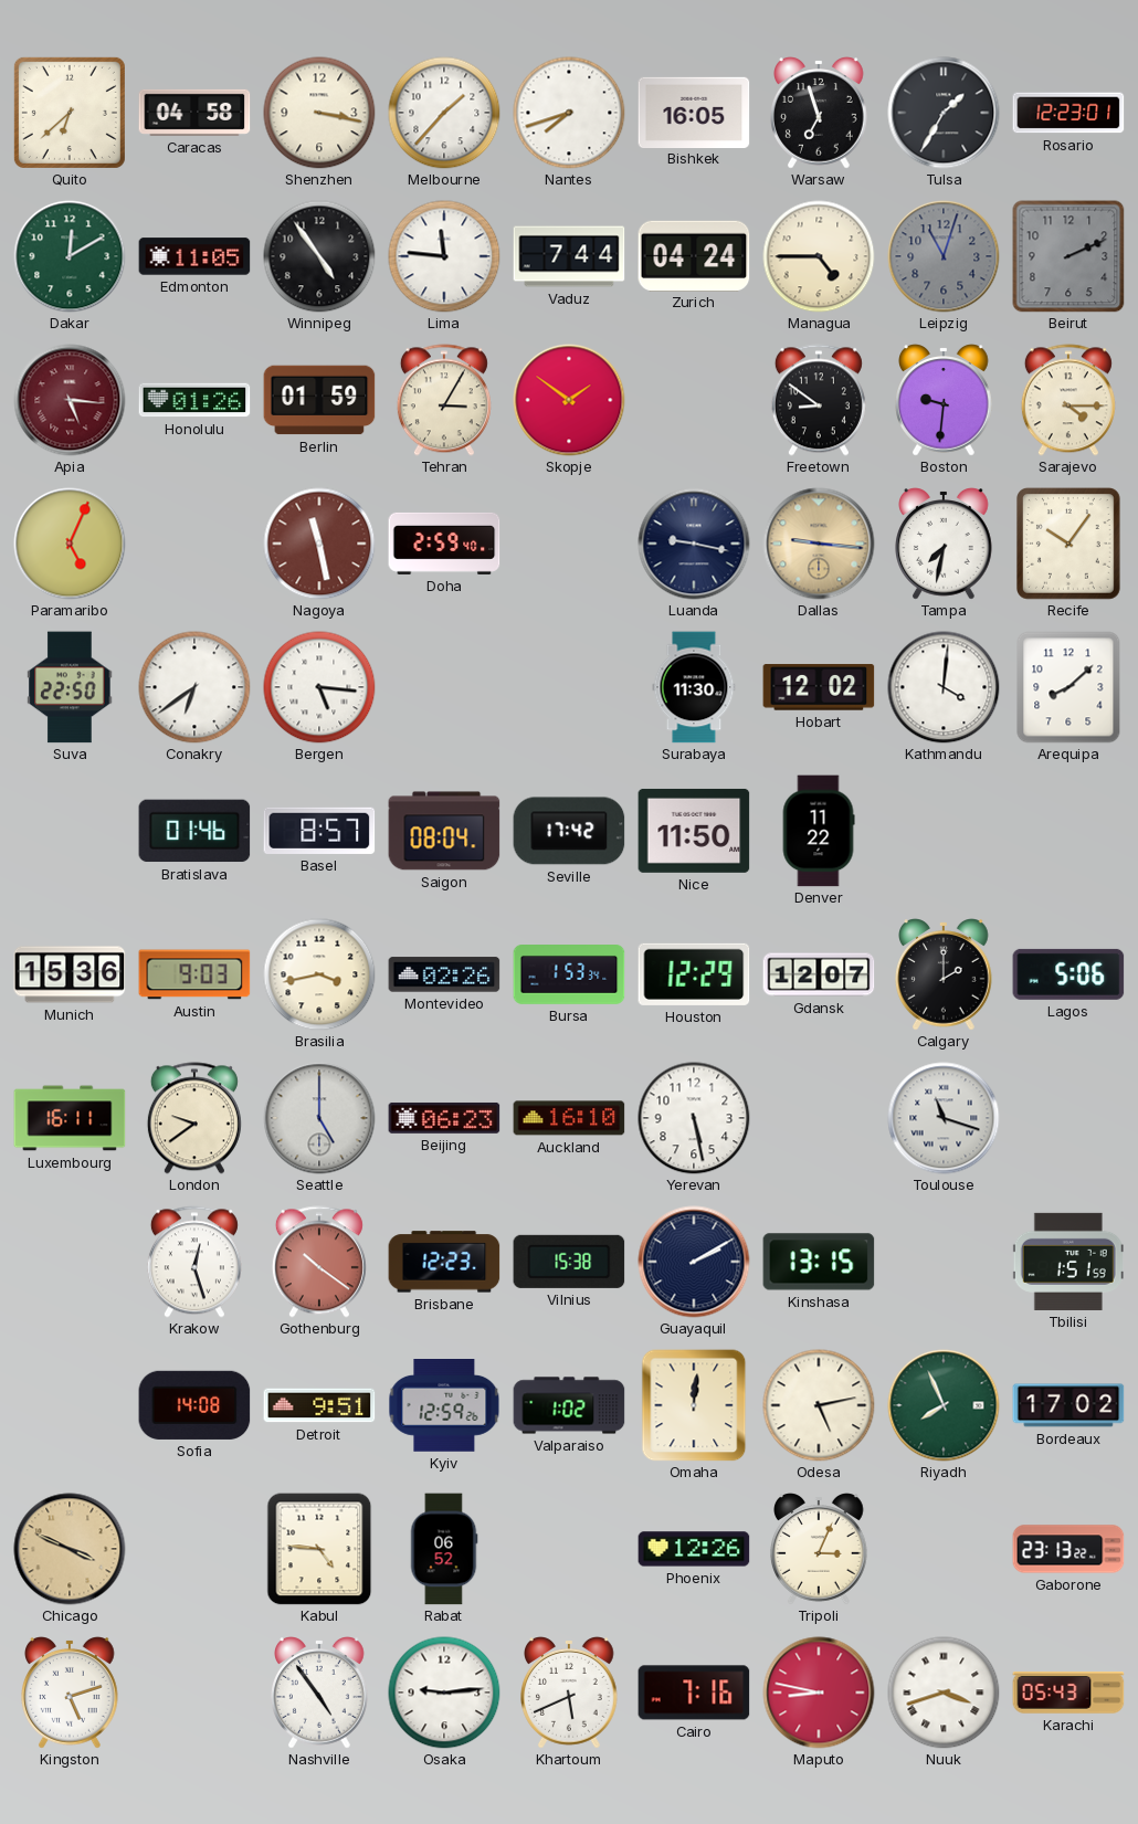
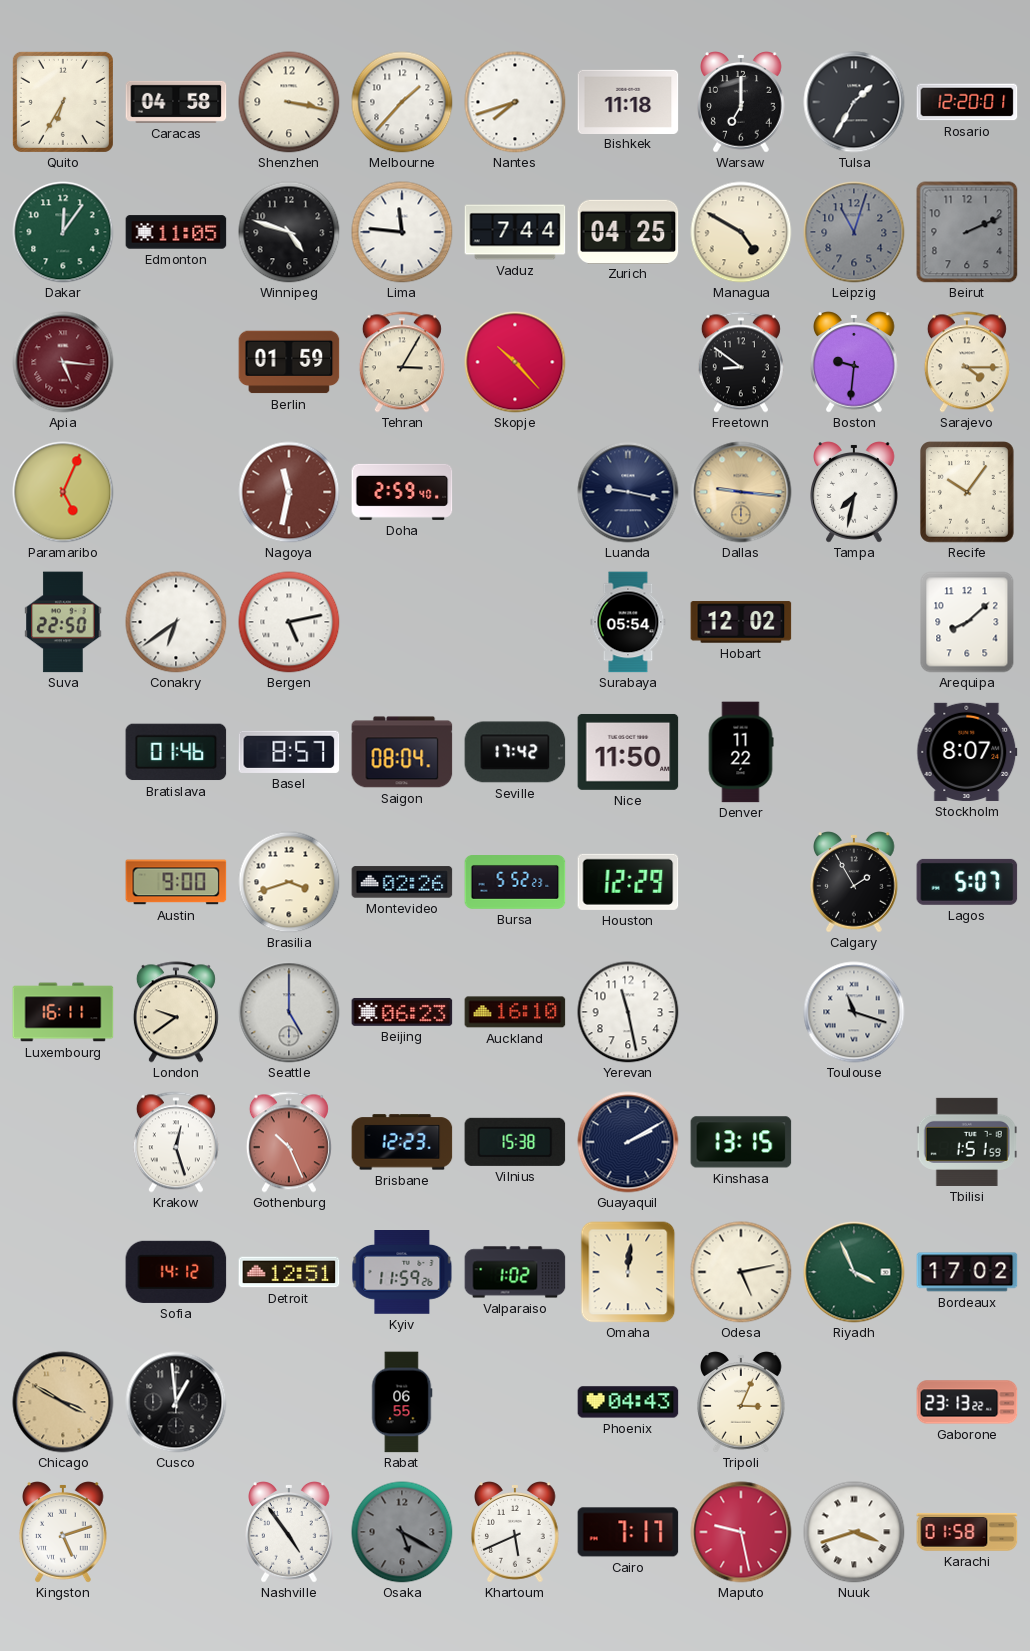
Quito: 6:38 -> 6:35
Bishkek: 16:05 -> 11:18
Warsaw: 6:57 -> 7:00
Rosario: 12:23 -> 12:20
Dakar: 12:10 -> 12:06
Winnipeg: 4:54 -> 4:48
Zurich: 04:24 -> 04:25
Managua: 4:45 -> 4:50
Honolulu: 01:26 -> none
Skopje: 1:51 -> 10:23
Nagoya: 11:28 -> 11:32
Bergen: 5:16 -> 5:13
Surabaya: 11:30 -> 05:54
Kathmandu: 4:01 -> none
Stockholm: none -> 8:07
Munich: 15:36 -> none
Austin: 9:03 -> 9:00
Brasilia: 3:43 -> 3:42
Bursa: 1:53 -> 5:52
Gdansk: 12:07 -> none
Calgary: 2:00 -> 1:55
Lagos: 5:06 -> 5:07
Yerevan: 5:28 -> 11:28
Gothenburg: 10:21 -> 10:26
Sofia: 14:08 -> 14:12
Detroit: 9:51 -> 12:51
Kyiv: 12:59 -> 11:59
Riyadh: 7:56 -> 3:56
Chicago: 3:49 -> 3:50
Cusco: none -> 12:59
Kabul: 4:46 -> none
Rabat: 06:52 -> 06:55
Phoenix: 12:26 -> 04:43
Osaka: 9:14 -> 5:20
Osaka dial: white -> grey
Cairo: 7:16 -> 7:17
Maputo: 8:47 -> 9:28
Karachi: 05:43 -> 01:58
